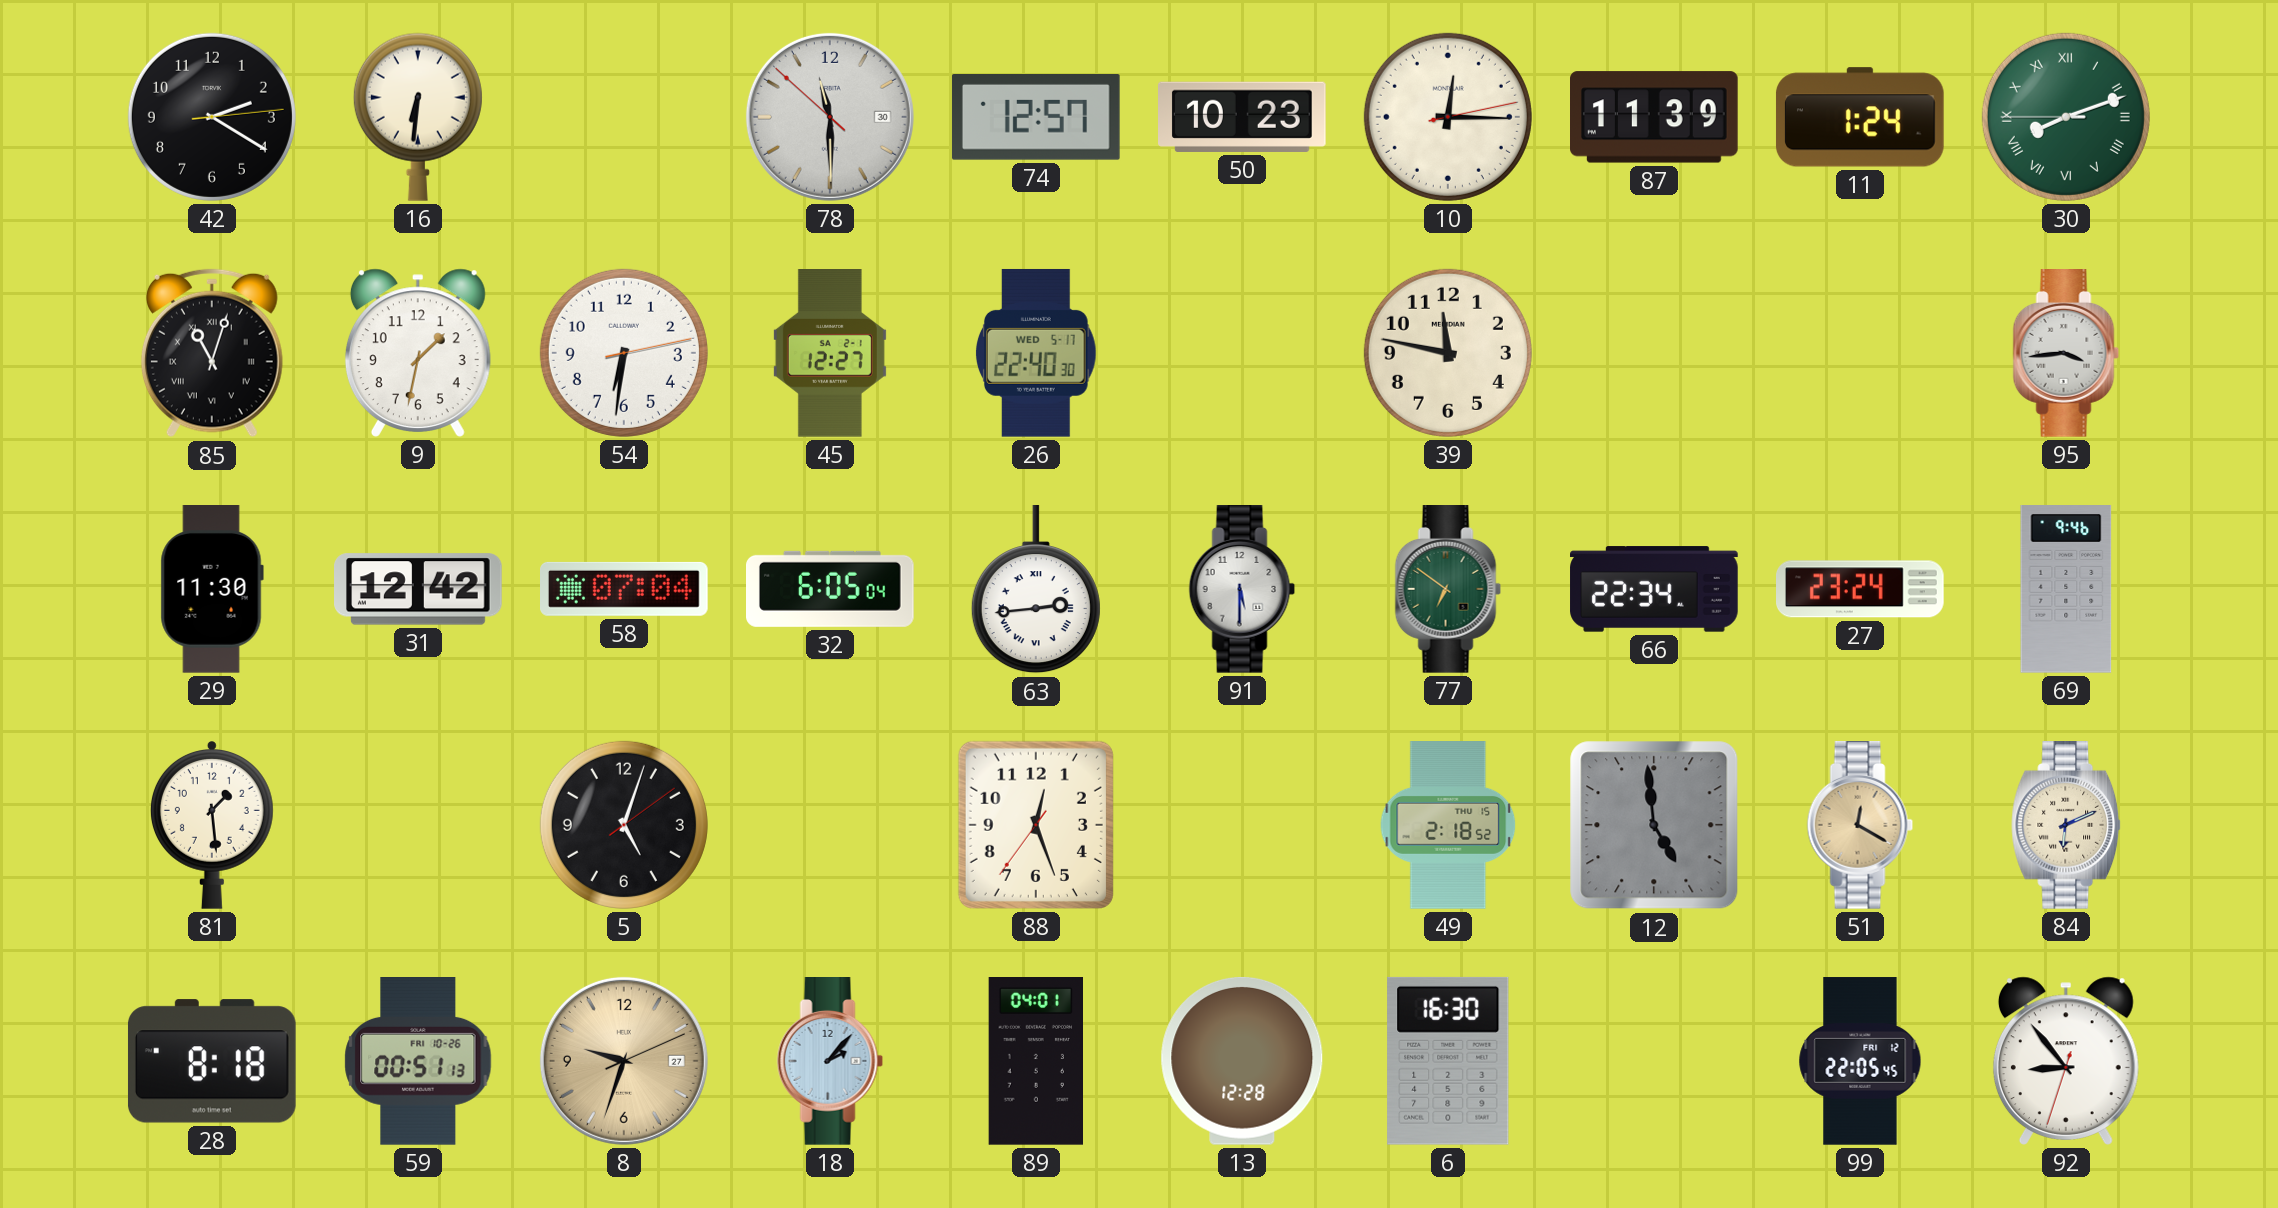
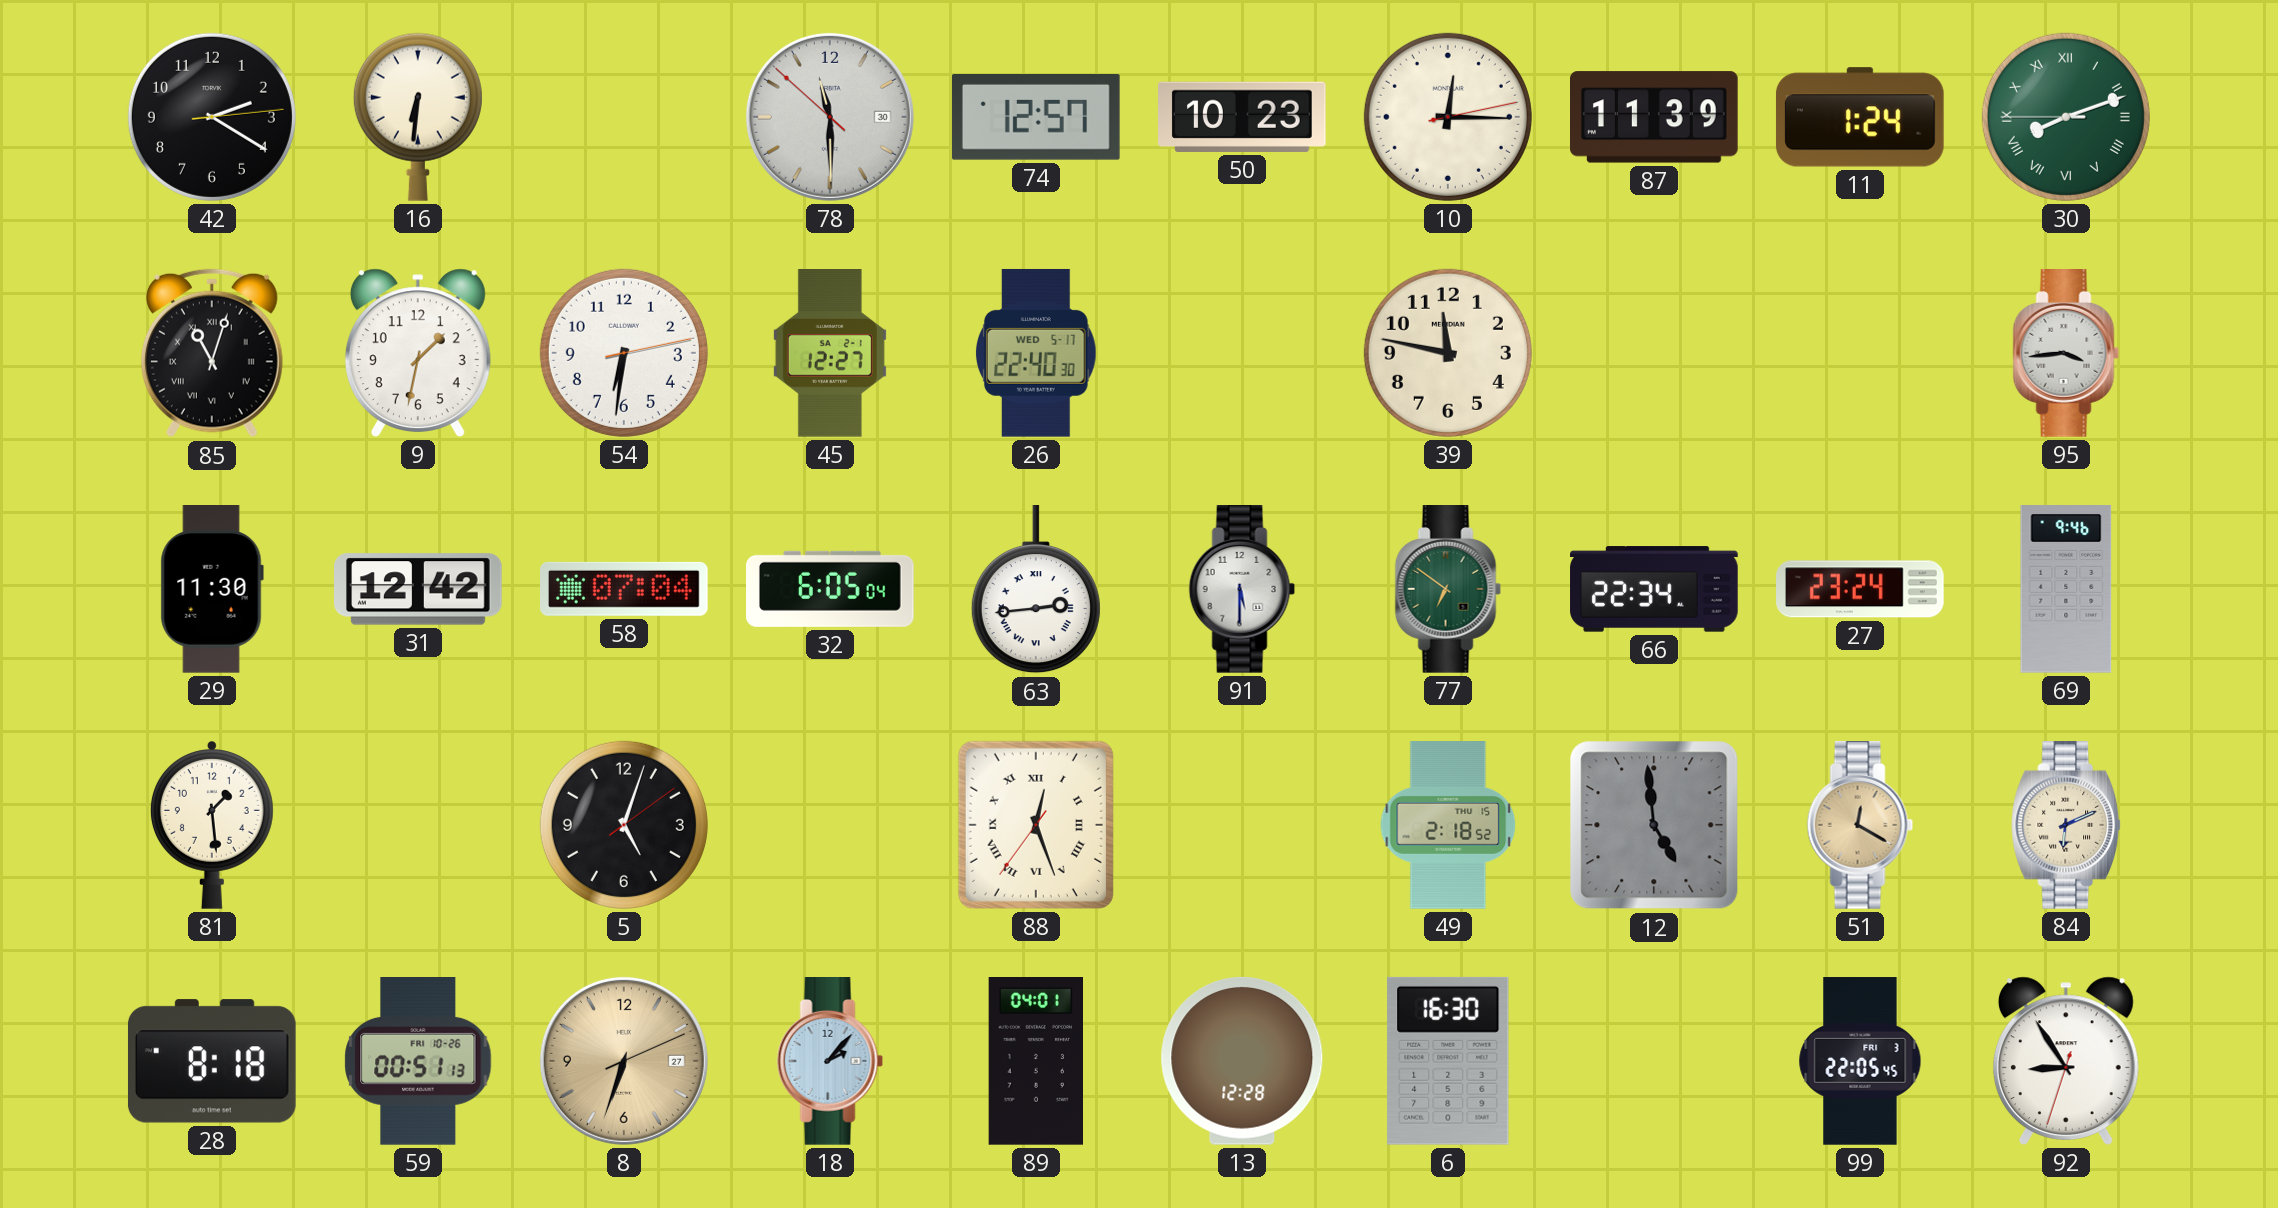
88 numerals: Arabic -> Roman
8: 9:33 -> 6:33
99 date: FRI 12 -> FRI 3
92: 8:53 -> 8:54
